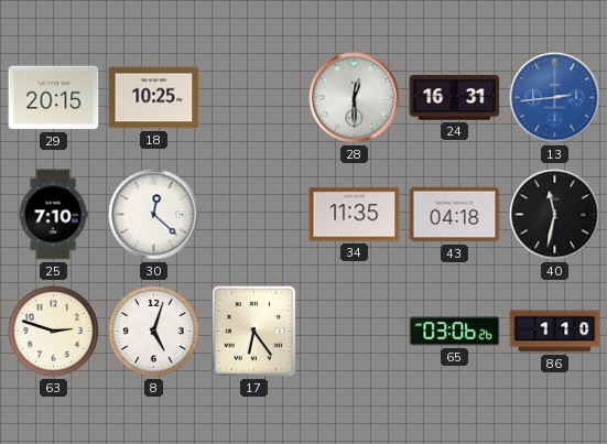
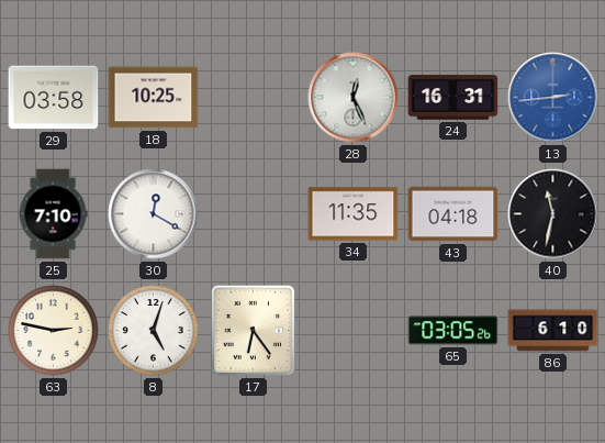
29: 20:15 -> 03:58
28: 12:30 -> 12:26
30: 12:22 -> 12:20
63: 2:48 -> 2:47
65: 03:06 -> 03:05
86: 1:10 -> 6:10
